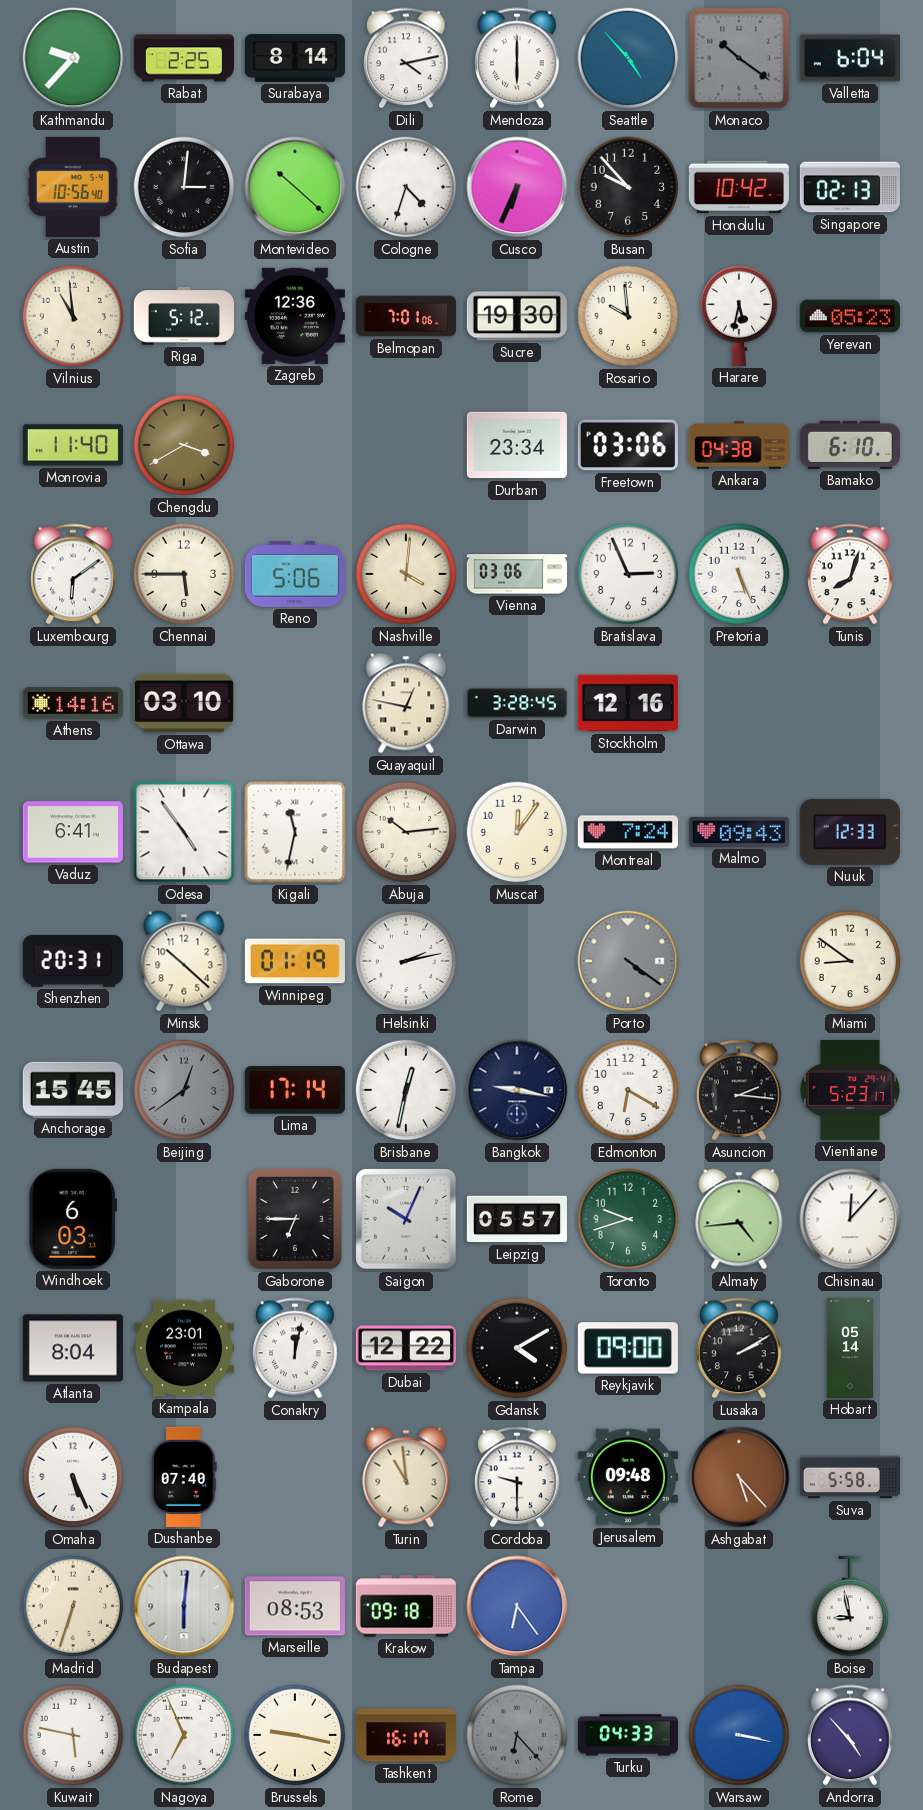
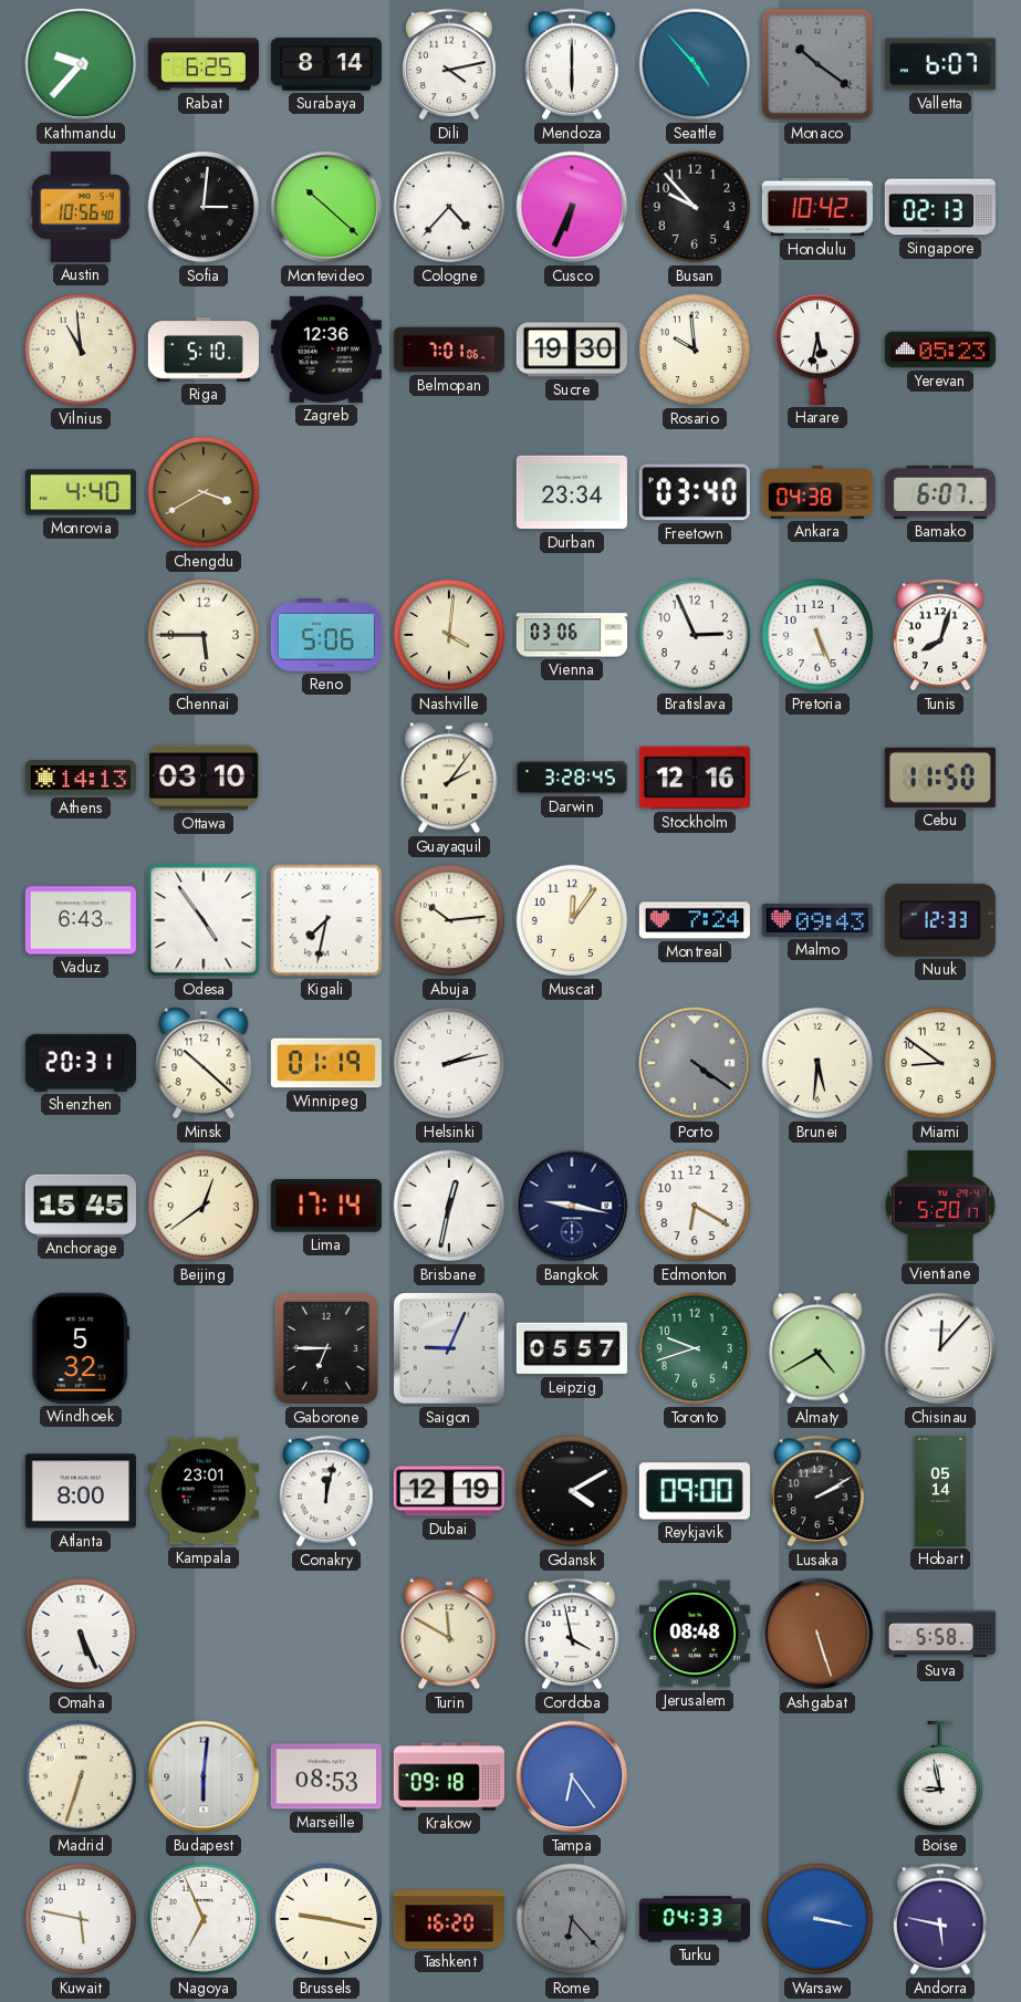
Rabat: 2:25 -> 6:25
Valletta: 6:04 -> 6:07
Cologne: 4:33 -> 4:37
Riga: 5:12 -> 5:10
Monrovia: 11:40 -> 4:40
Freetown: 03:06 -> 03:40
Bamako: 6:10 -> 6:07
Luxembourg: 6:09 -> none
Athens: 14:16 -> 14:13
Guayaquil: 12:47 -> 2:06
Cebu: none -> 11:50
Vaduz: 6:41 -> 6:43
Kigali: 11:32 -> 7:32
Brunei: none -> 5:31
Beijing dial: grey -> cream
Asuncion: 2:16 -> none
Vientiane: 5:23 -> 5:20
Windhoek: 6:03 -> 5:32
Saigon: 10:04 -> 9:04
Almaty: 4:44 -> 4:40
Atlanta: 8:04 -> 8:00
Dubai: 12:22 -> 12:19
Dushanbe: 07:40 -> none
Turin: 10:59 -> 11:50
Cordoba: 9:30 -> 3:58
Jerusalem: 09:48 -> 08:48
Ashgabat: 5:23 -> 5:27
Tashkent: 16:17 -> 16:20
Andorra: 4:53 -> 5:47
